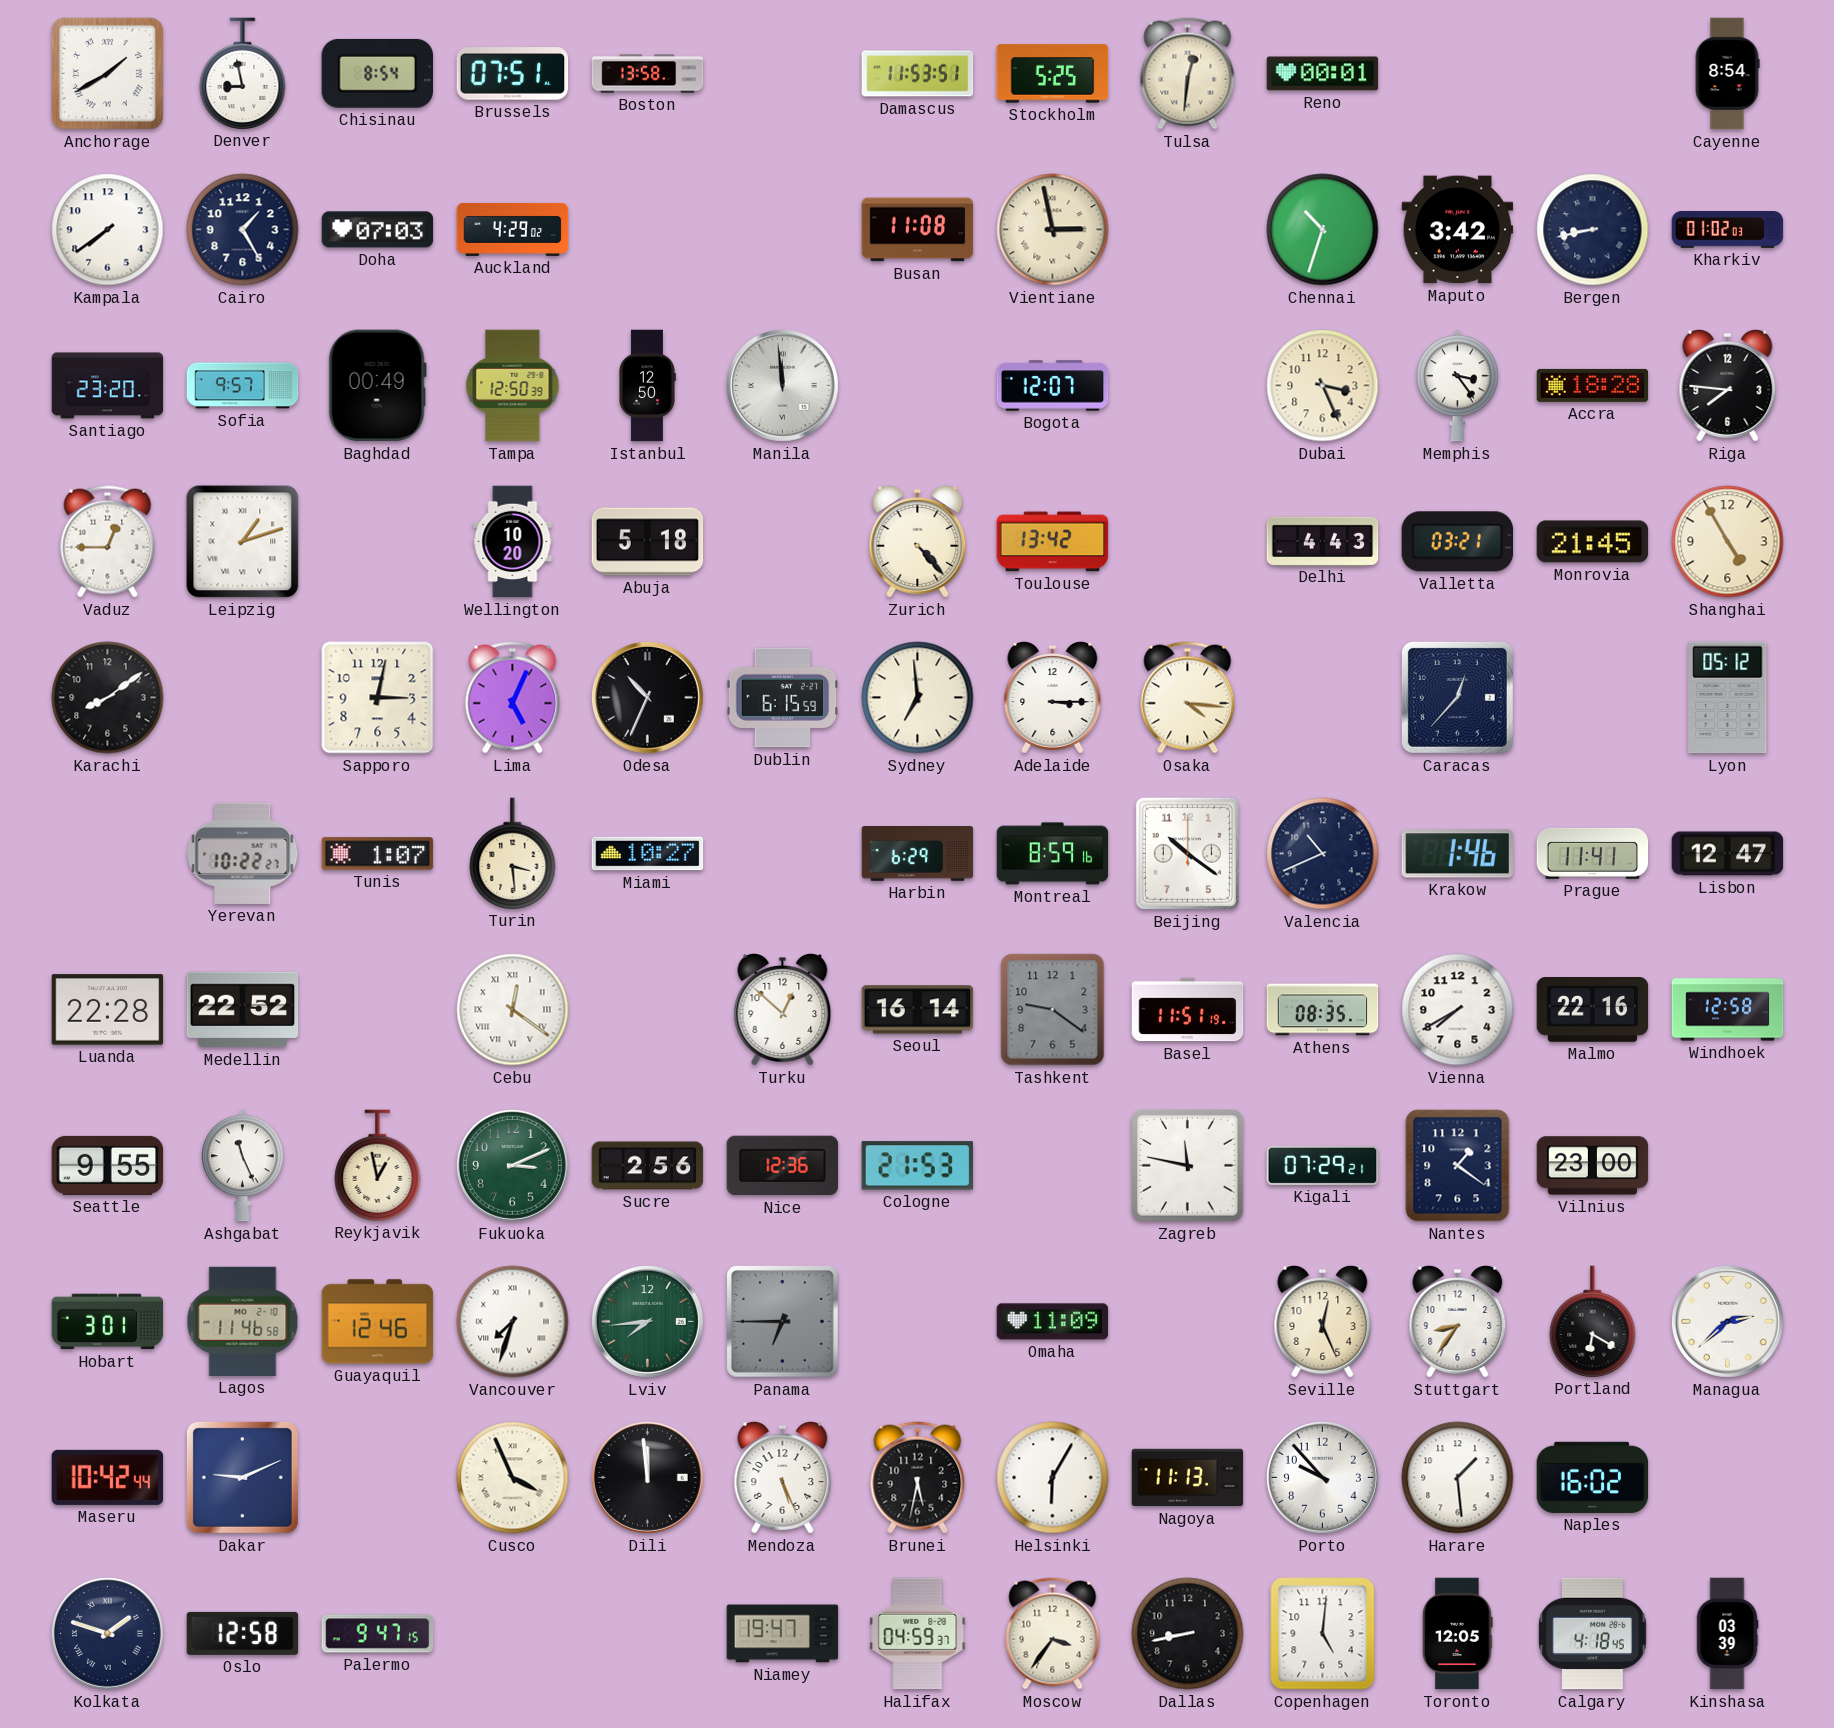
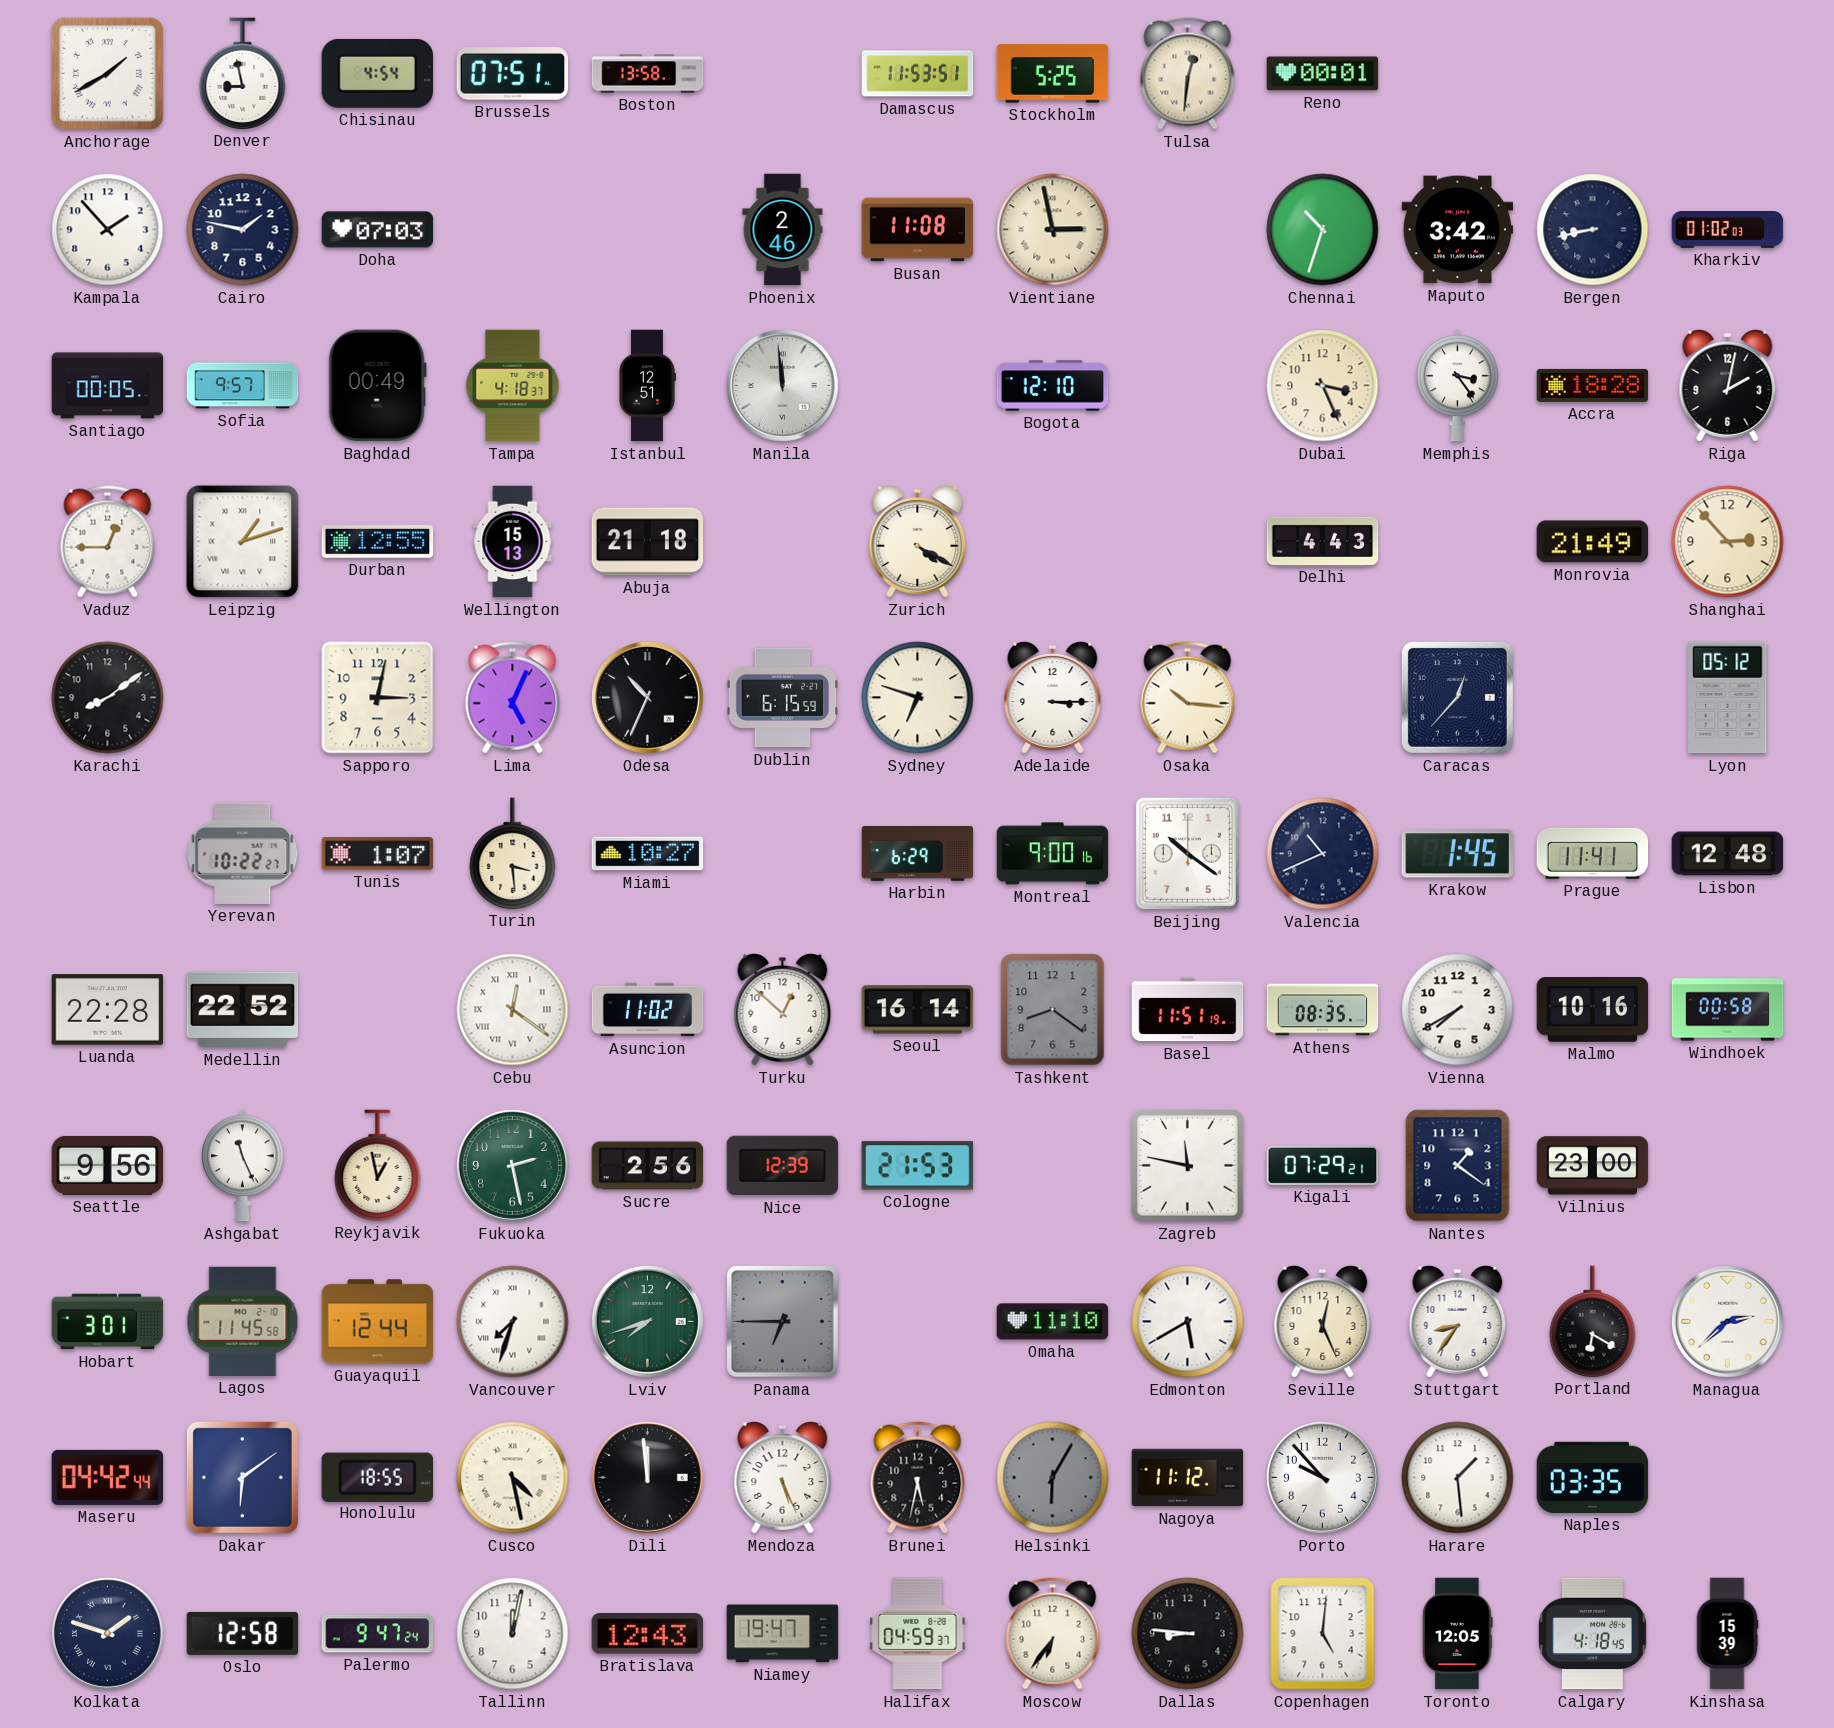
Chisinau: 8:54 -> 4:54
Cayenne: 8:54 -> none
Kampala: 7:39 -> 1:53
Cairo: 1:25 -> 1:47
Auckland: 4:29 -> none
Phoenix: none -> 2:46
Santiago: 23:20 -> 00:05
Tampa: 12:50 -> 4:18
Istanbul: 12:50 -> 12:51
Bogota: 12:07 -> 12:10
Riga: 7:46 -> 2:02
Durban: none -> 12:55
Wellington: 10:20 -> 15:13
Abuja: 5:18 -> 21:18
Zurich: 4:23 -> 4:20
Toulouse: 13:42 -> none
Valletta: 03:21 -> none
Monrovia: 21:45 -> 21:49
Shanghai: 4:55 -> 2:53
Sydney: 6:59 -> 6:48
Osaka: 4:16 -> 10:16
Montreal: 8:59 -> 9:00
Krakow: 1:46 -> 1:45
Lisbon: 12:47 -> 12:48
Asuncion: none -> 11:02
Tashkent: 9:21 -> 8:21
Malmo: 22:16 -> 10:16
Windhoek: 12:58 -> 00:58
Seattle: 9:55 -> 9:56
Fukuoka: 3:11 -> 2:28
Nice: 12:36 -> 12:39
Lagos: 11:46 -> 11:45
Guayaquil: 12:46 -> 12:44
Lviv: 7:44 -> 7:42
Omaha: 11:09 -> 11:10
Edmonton: none -> 5:40
Maseru: 10:42 -> 04:42
Dakar: 9:11 -> 6:09
Honolulu: none -> 18:55
Cusco: 3:56 -> 4:28
Helsinki dial: white -> grey
Nagoya: 11:13 -> 11:12
Naples: 16:02 -> 03:35
Palermo: 9:47:15 -> 9:47:24
Tallinn: none -> 12:02
Bratislava: none -> 12:43
Moscow: 3:36 -> 6:36
Dallas: 8:43 -> 8:46
Kinshasa: 03:39 -> 15:39
